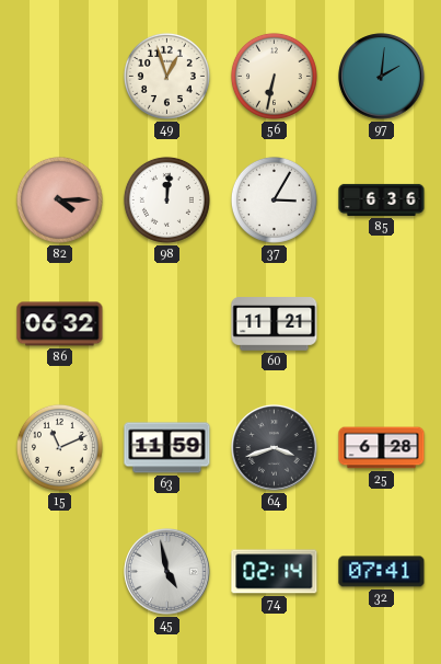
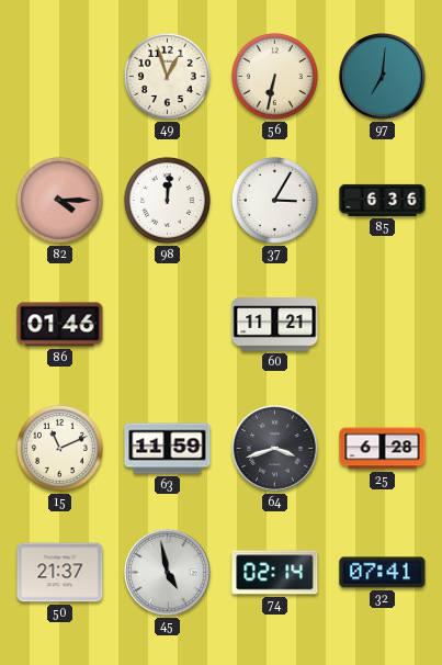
97: 2:01 -> 7:01
86: 06:32 -> 01:46
50: none -> 21:37
